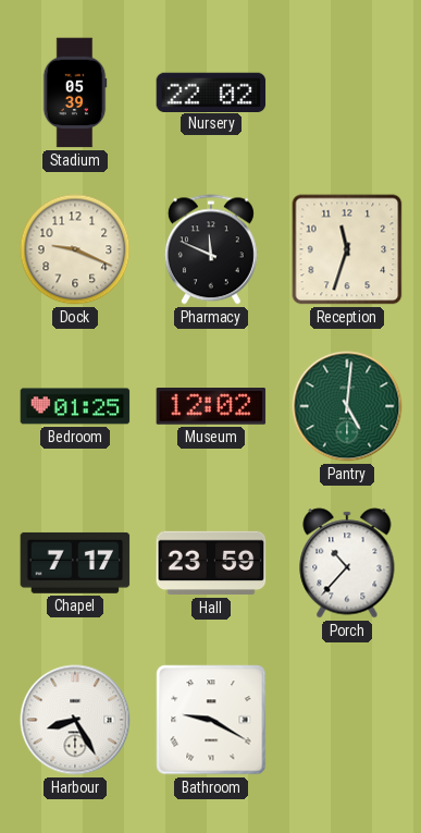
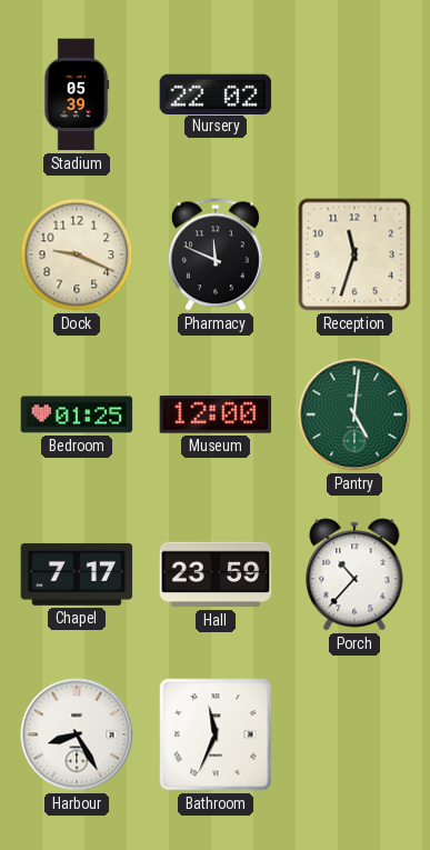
Museum: 12:02 -> 12:00
Bathroom: 9:20 -> 11:34
